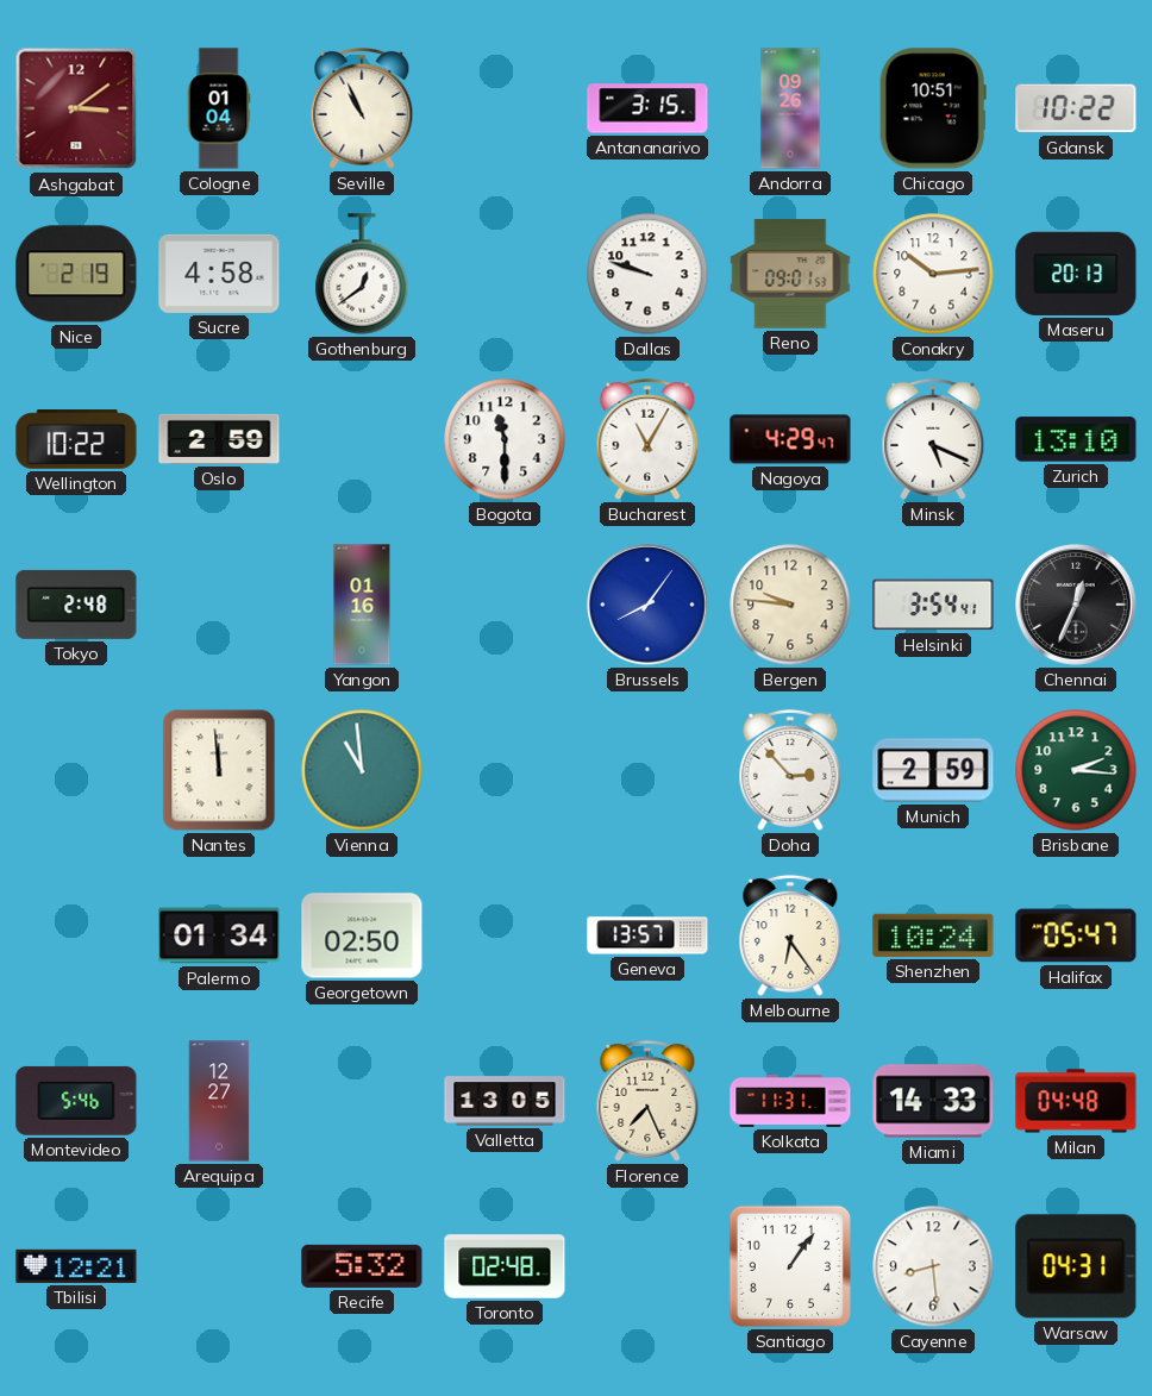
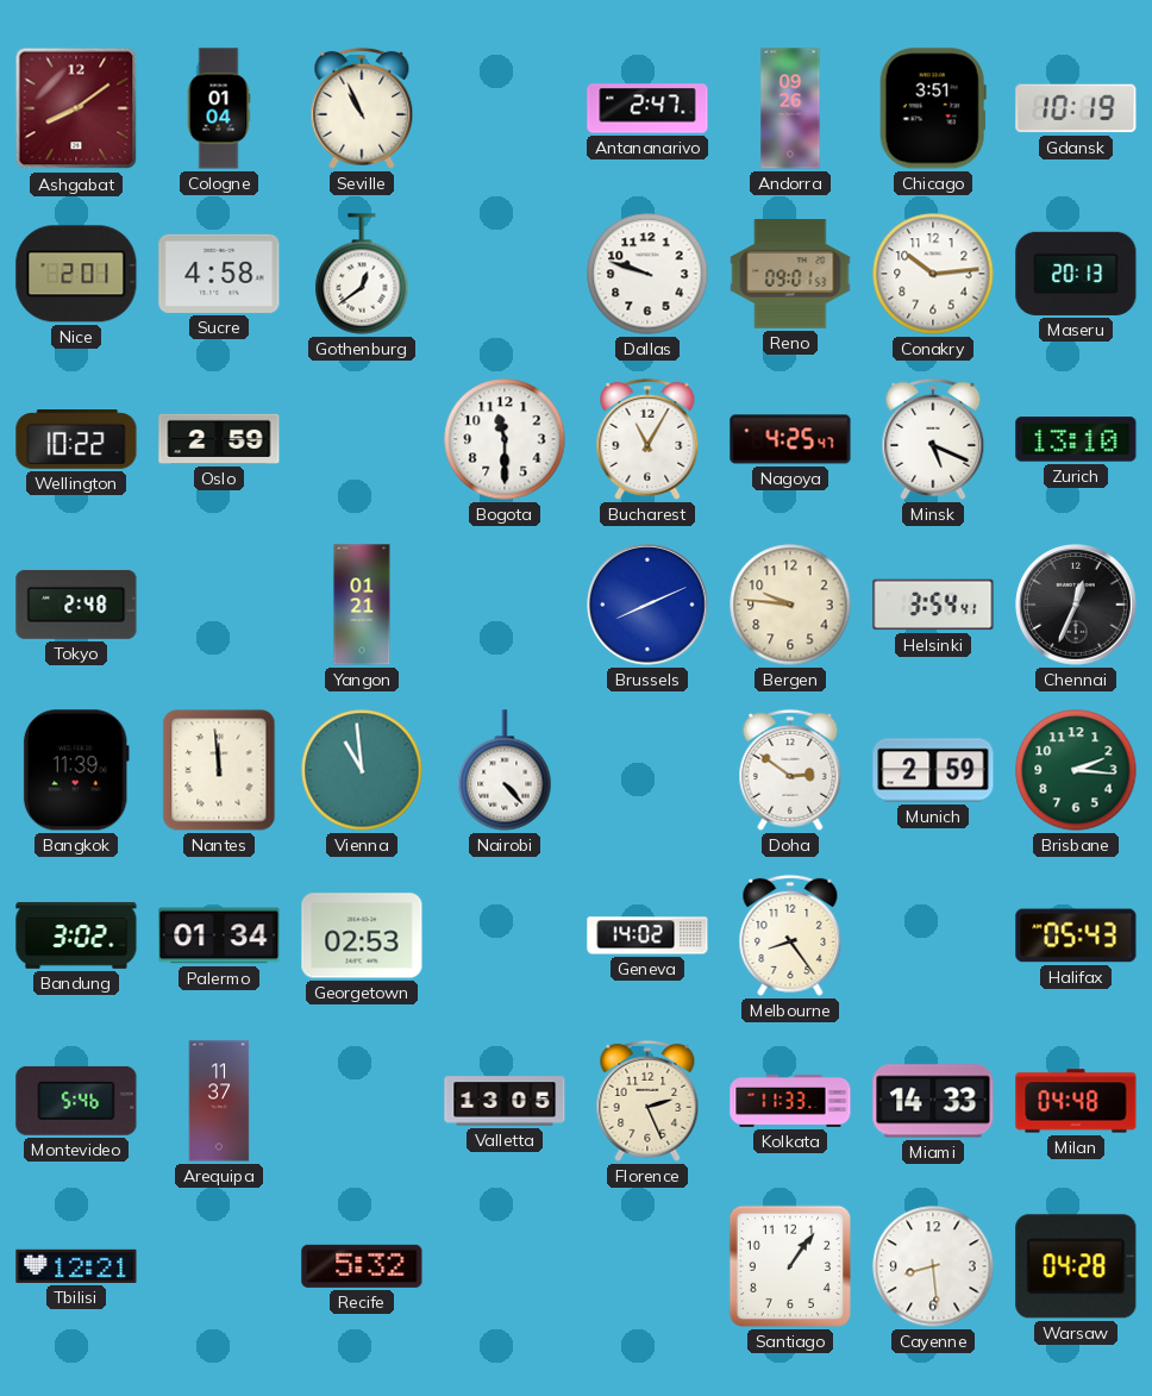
Ashgabat: 3:09 -> 8:09
Antananarivo: 3:15 -> 2:47
Chicago: 10:51 -> 3:51
Gdansk: 10:22 -> 10:19
Nice: 2:19 -> 2:01
Nagoya: 4:29 -> 4:25
Yangon: 01:16 -> 01:21
Brussels: 8:06 -> 8:11
Bangkok: none -> 11:39
Nairobi: none -> 4:23
Doha: 2:53 -> 2:51
Bandung: none -> 3:02
Georgetown: 02:50 -> 02:53
Geneva: 13:57 -> 14:02
Melbourne: 6:24 -> 8:24
Shenzhen: 10:24 -> none
Halifax: 05:47 -> 05:43
Arequipa: 12:27 -> 11:37
Florence: 7:26 -> 2:26
Kolkata: 11:31 -> 11:33
Toronto: 02:48 -> none
Warsaw: 04:31 -> 04:28
